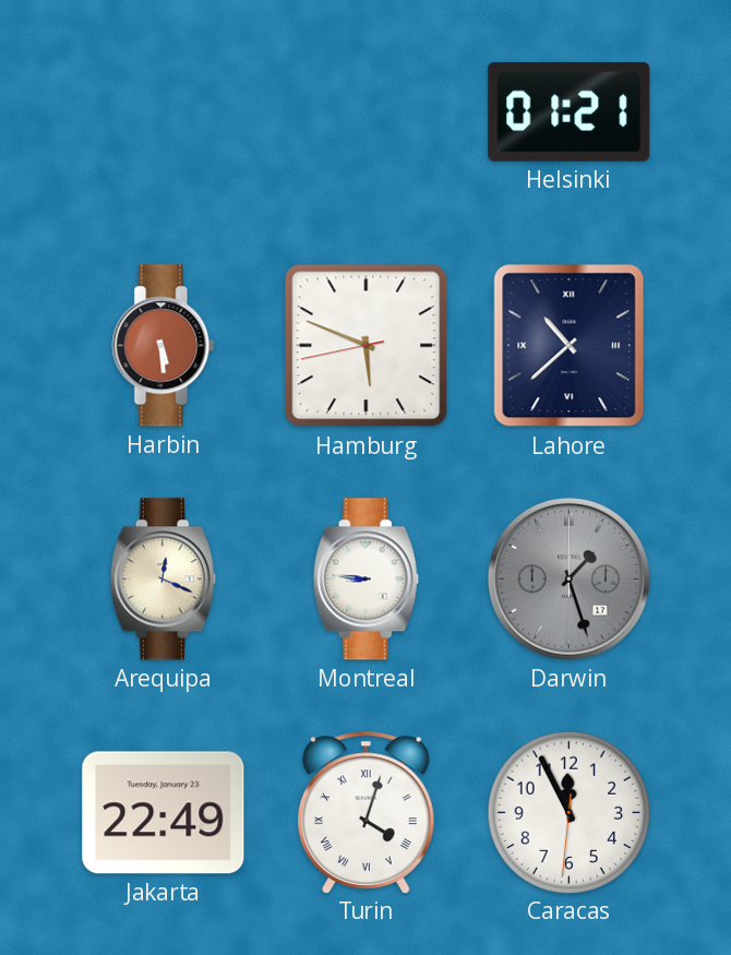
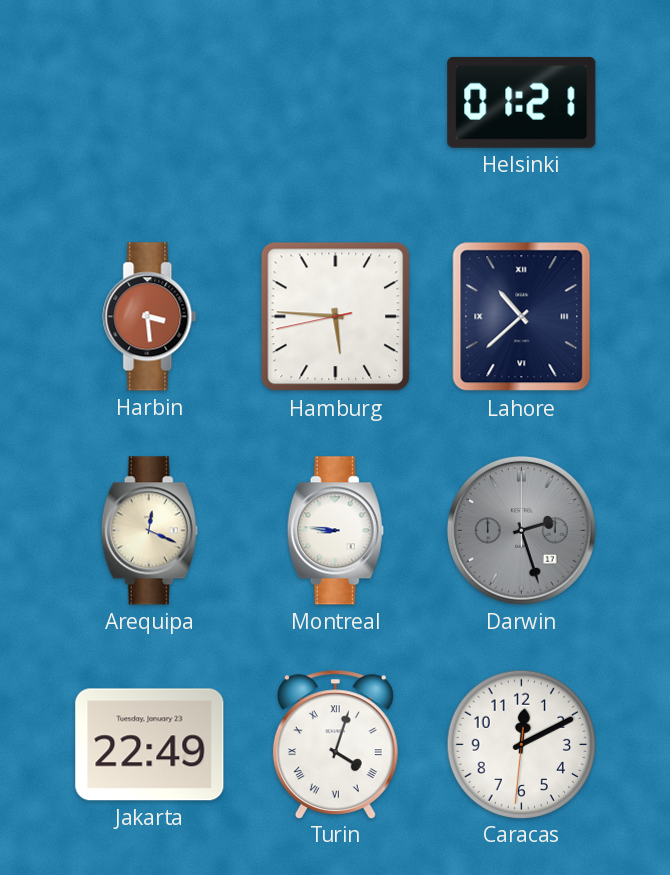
Harbin: 5:29 -> 3:29
Hamburg: 5:48 -> 5:45
Darwin: 1:27 -> 2:27
Caracas: 11:55 -> 12:10
